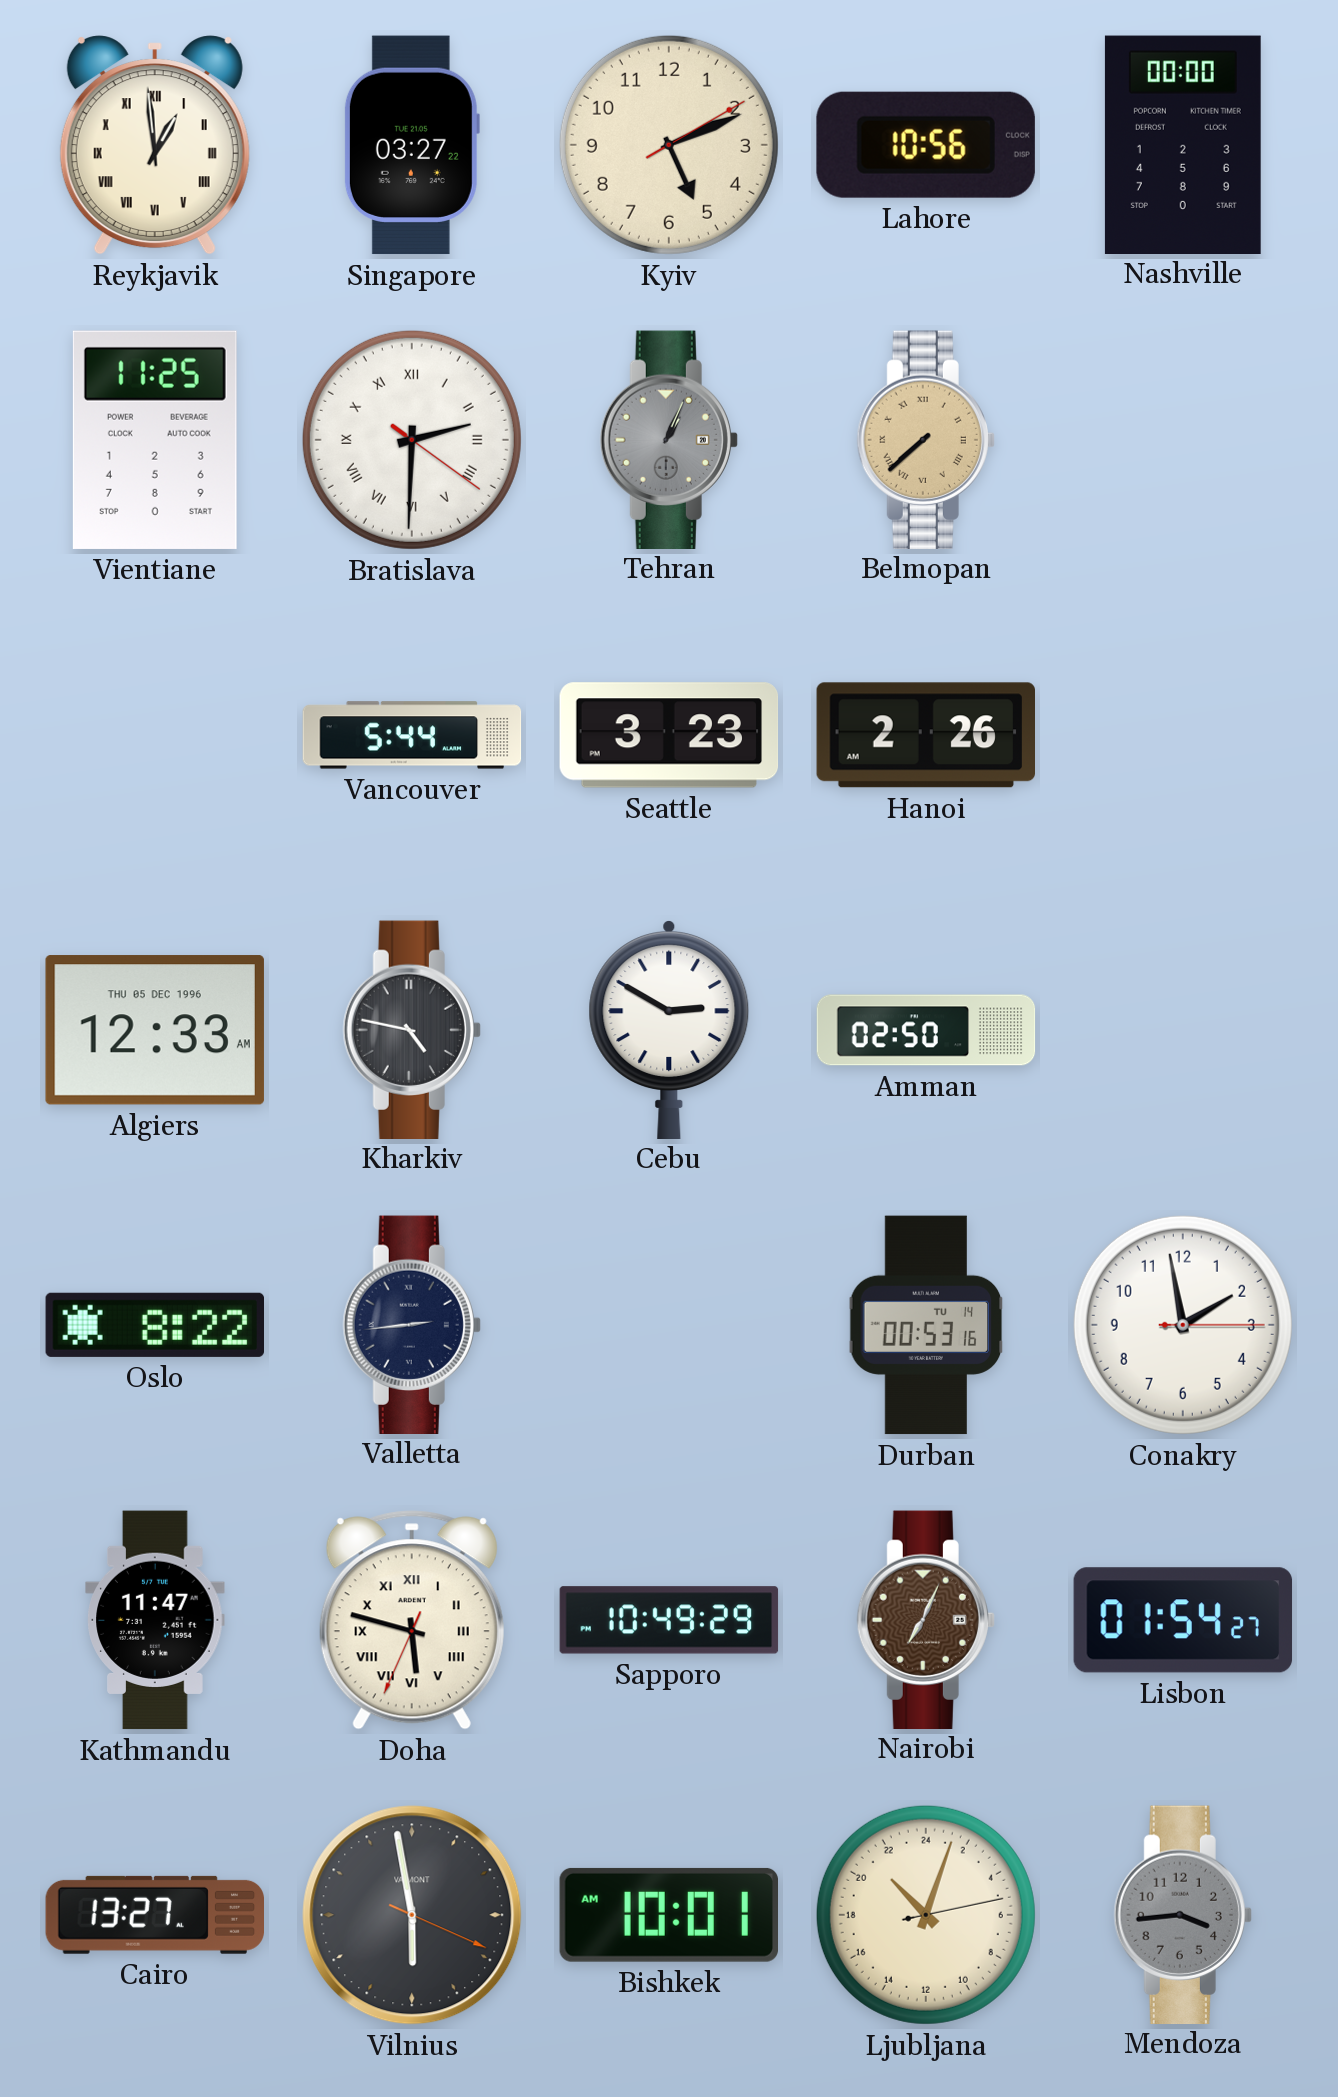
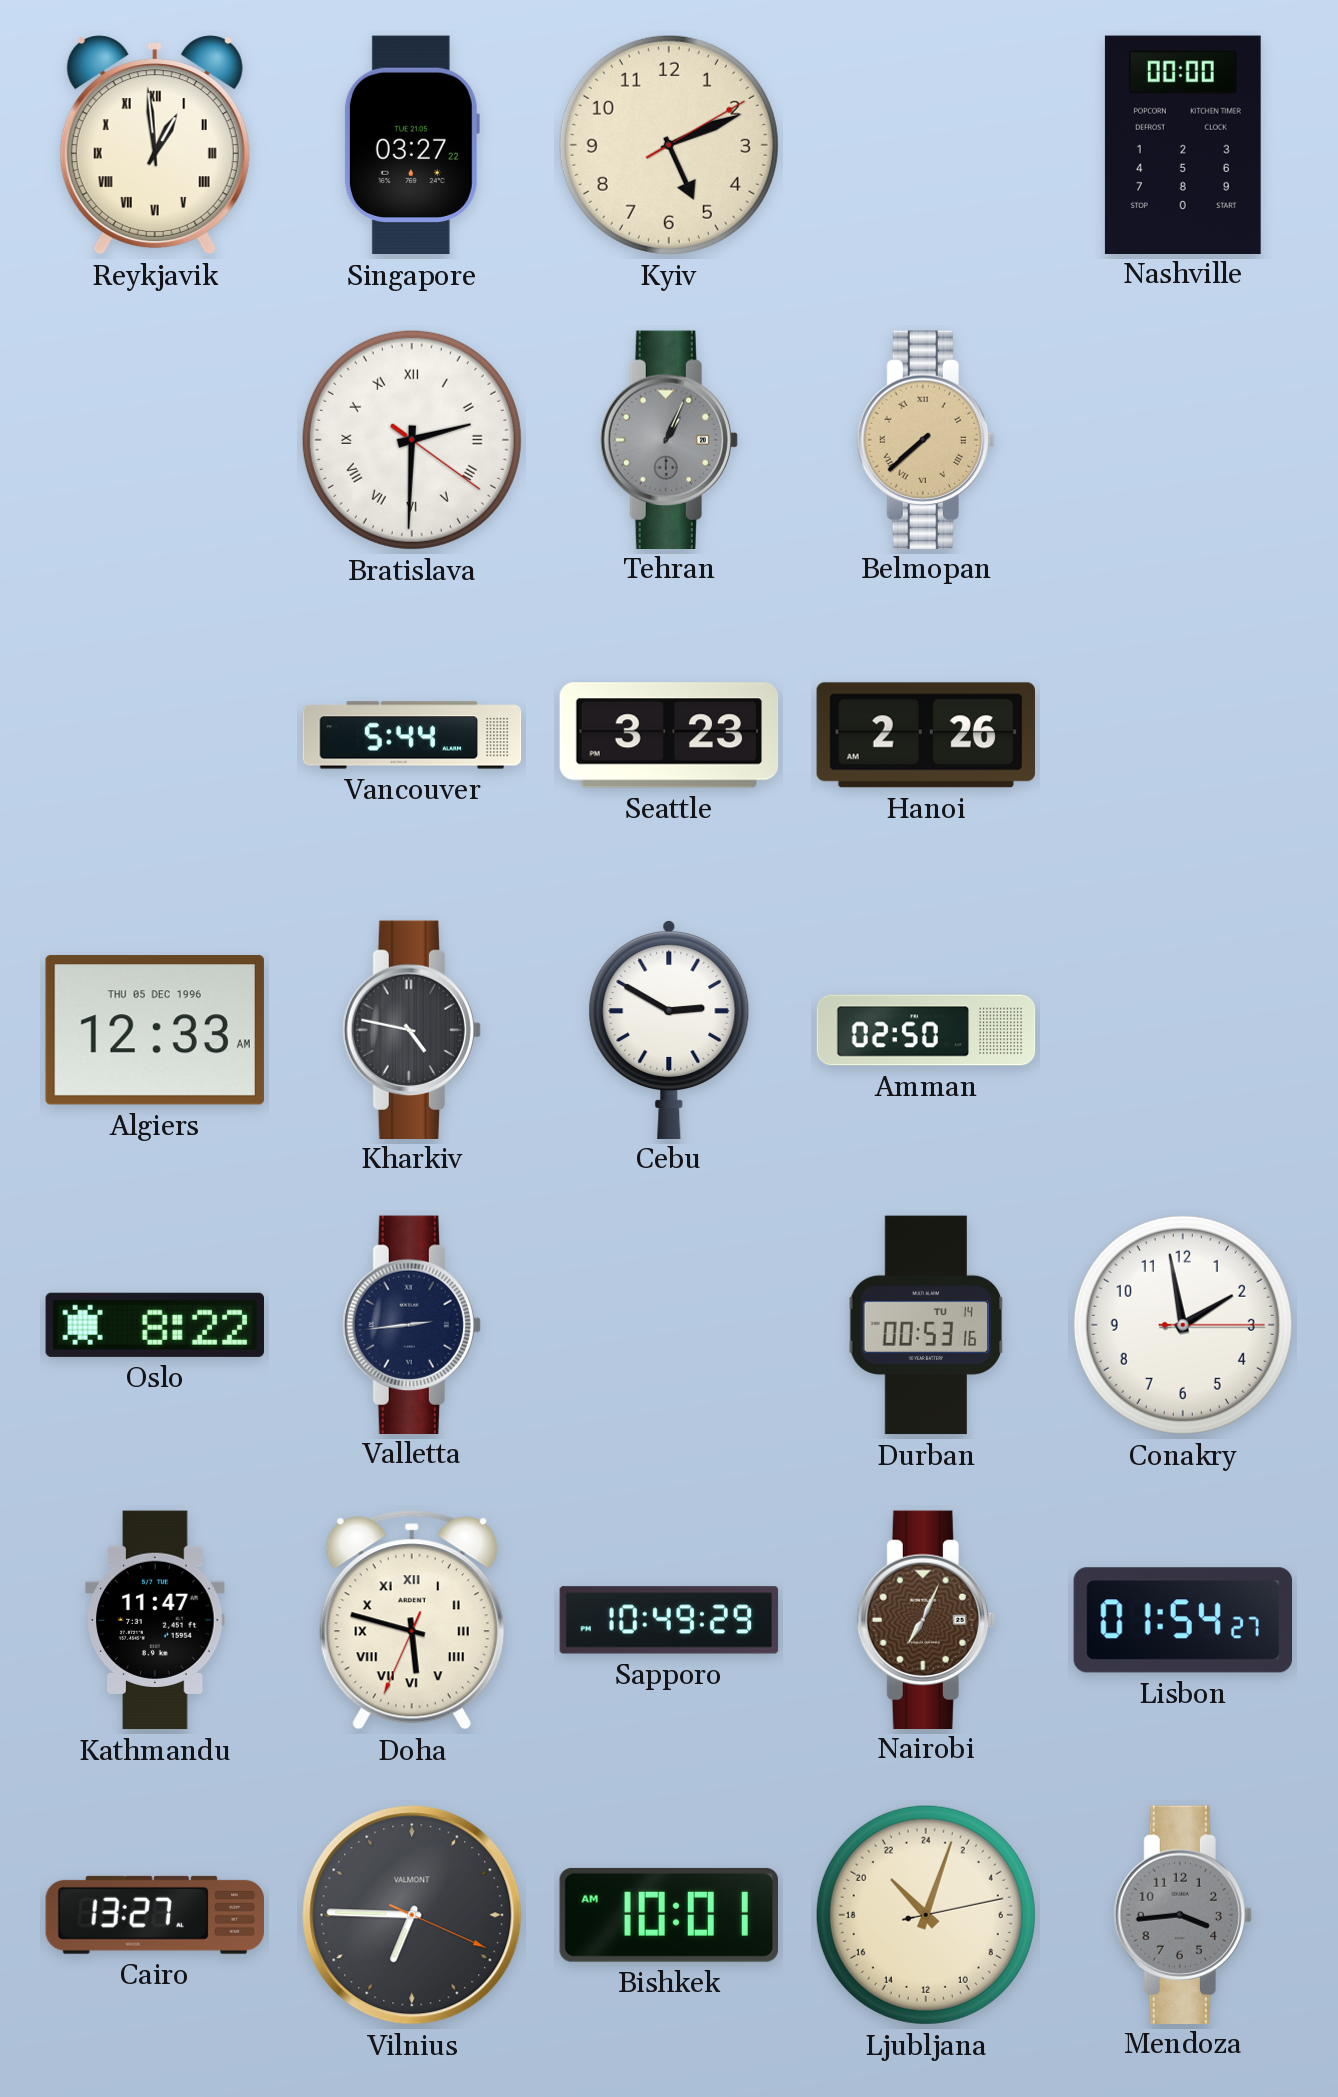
Lahore: 10:56 -> none
Vientiane: 11:25 -> none
Vilnius: 5:58 -> 6:45
